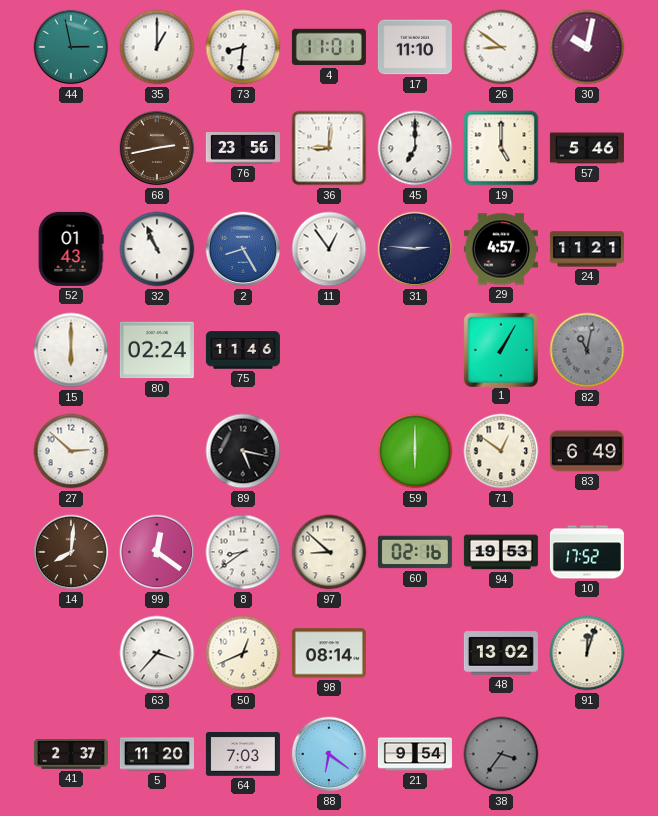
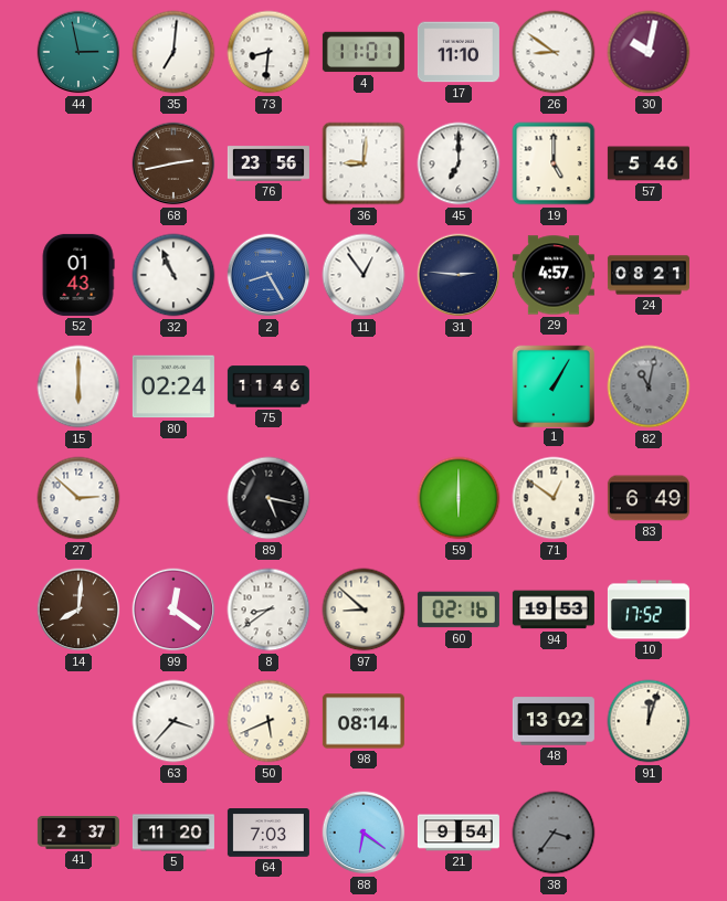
35: 1:00 -> 7:01
24: 11:21 -> 08:21
50: 12:41 -> 5:41
